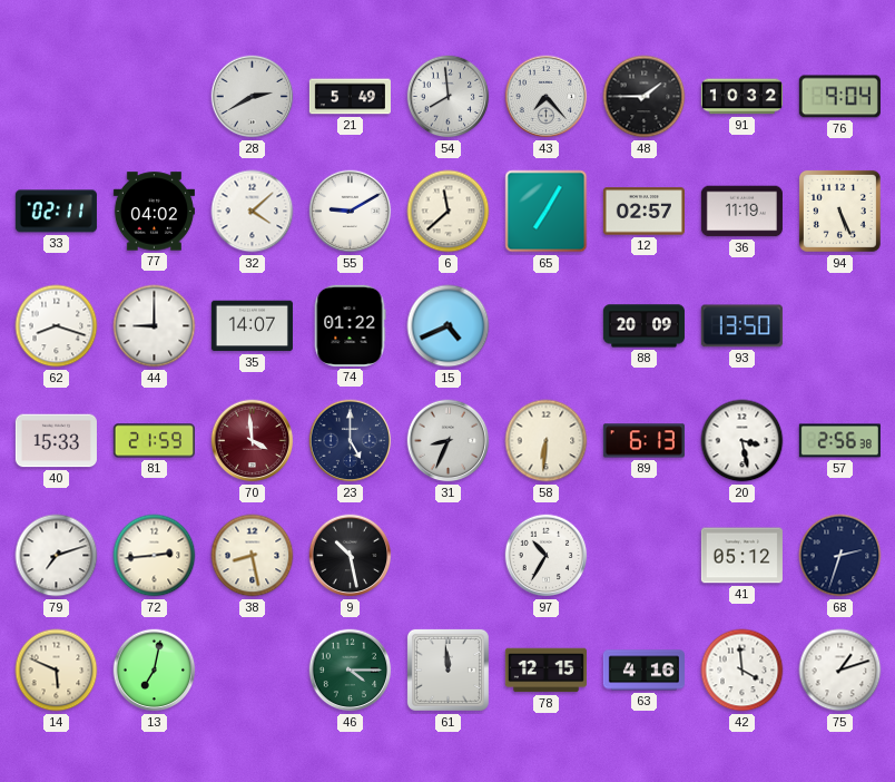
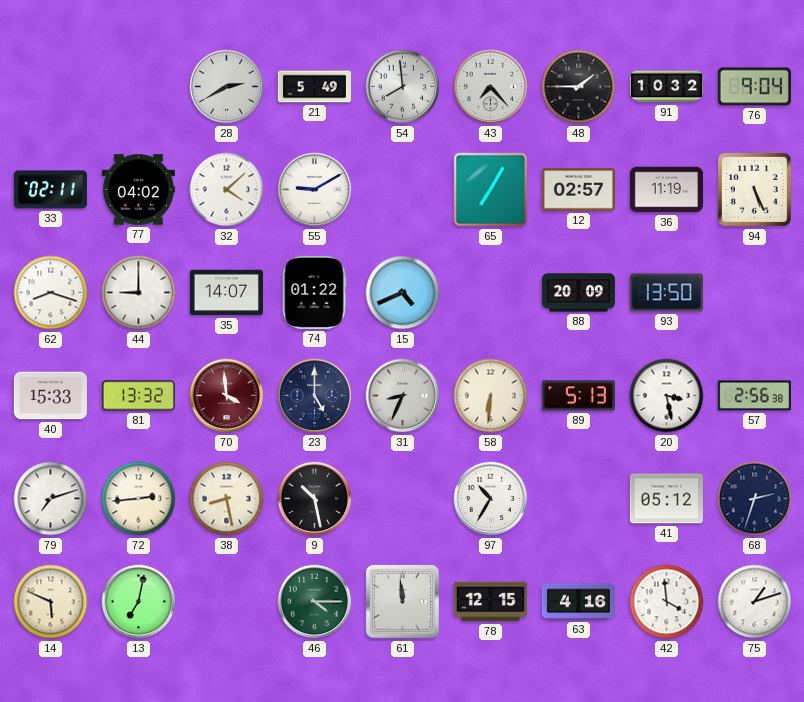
6: 11:38 -> none
81: 21:59 -> 13:32
89: 6:13 -> 5:13
